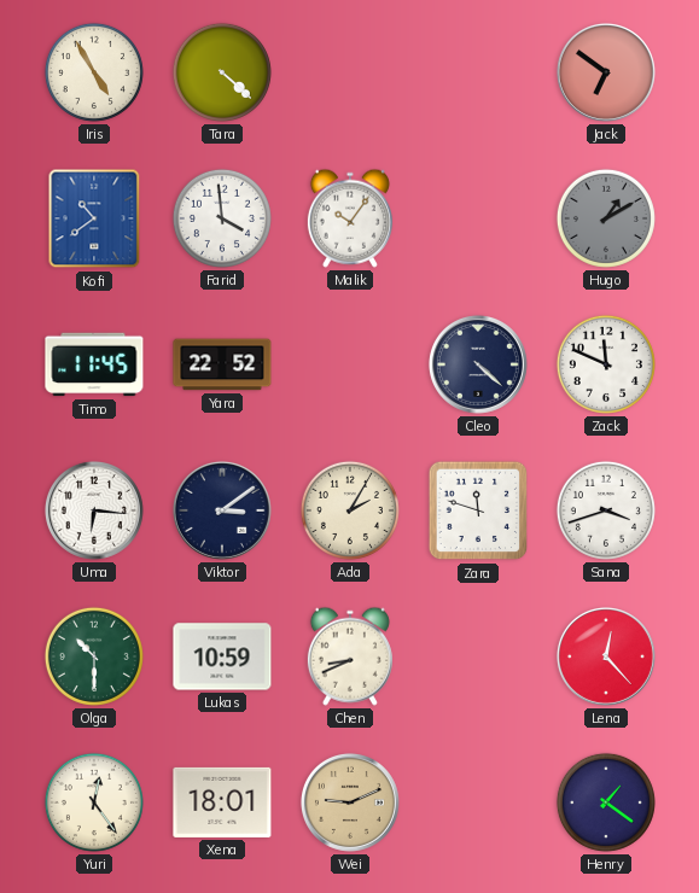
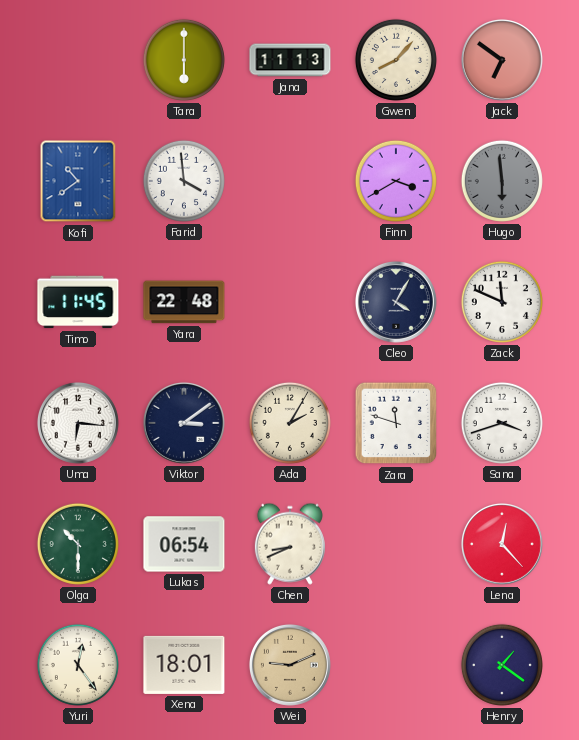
Iris: 4:55 -> none
Tara: 4:22 -> 6:00
Jana: none -> 11:13
Gwen: none -> 8:07
Malik: 10:06 -> none
Finn: none -> 3:40
Hugo: 1:10 -> 5:59
Yara: 22:52 -> 22:48
Cleo: 4:22 -> 4:05
Lukas: 10:59 -> 06:54
